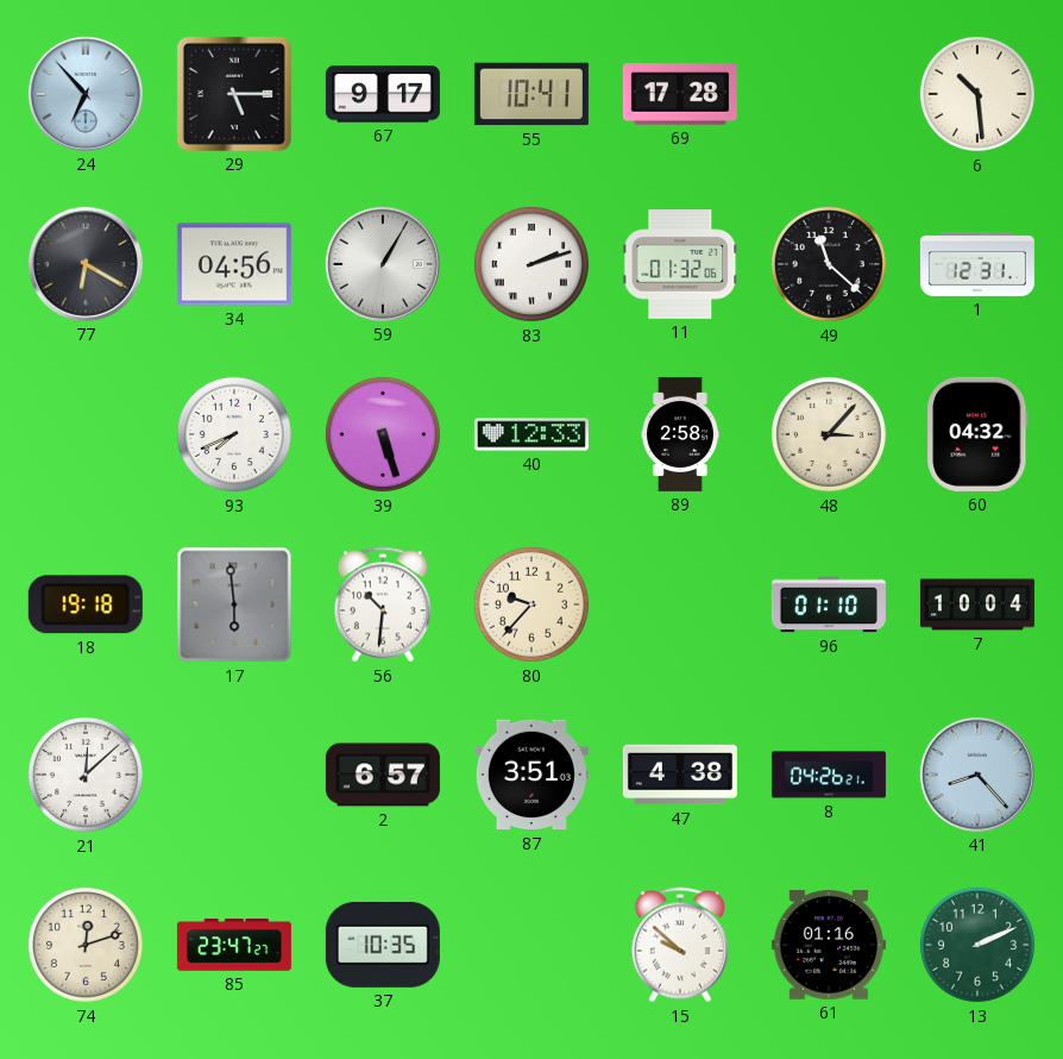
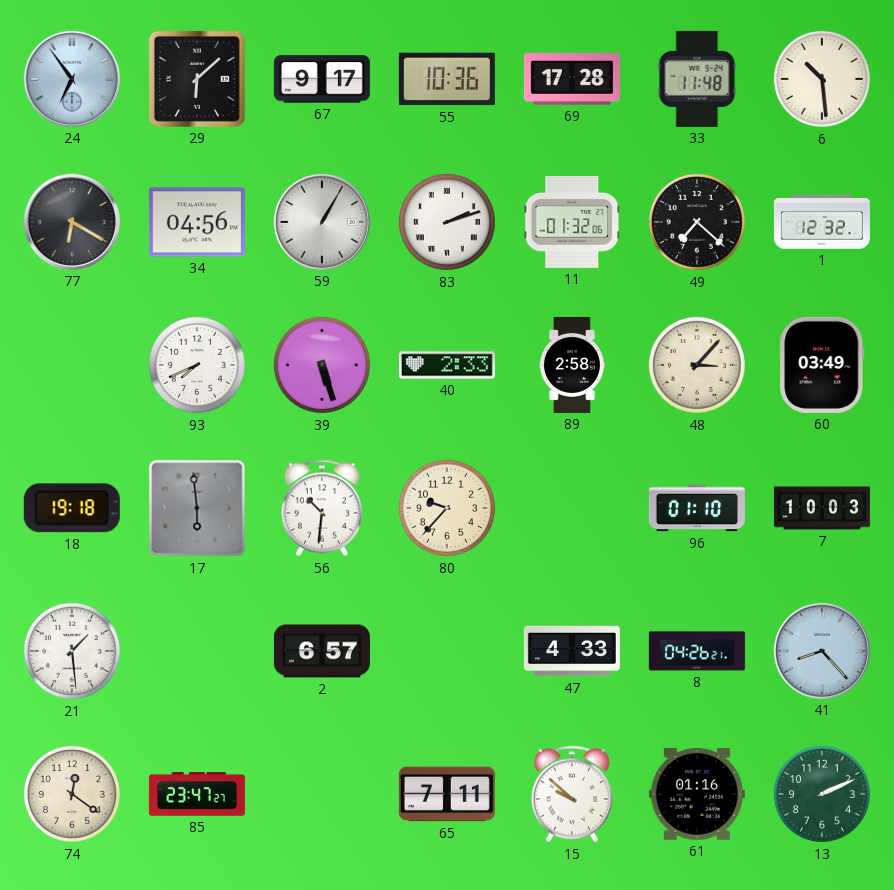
24: 6:53 -> 6:54
29: 5:15 -> 6:08
55: 10:41 -> 10:36
33: none -> 11:48
49: 11:22 -> 7:22
1: 12:31 -> 12:32
40: 12:33 -> 2:33
60: 04:32 -> 03:49
7: 10:04 -> 10:03
21: 12:08 -> 1:29
87: 3:51 -> none
47: 4:38 -> 4:33
74: 12:12 -> 12:21
37: 10:35 -> none
65: none -> 7:11
